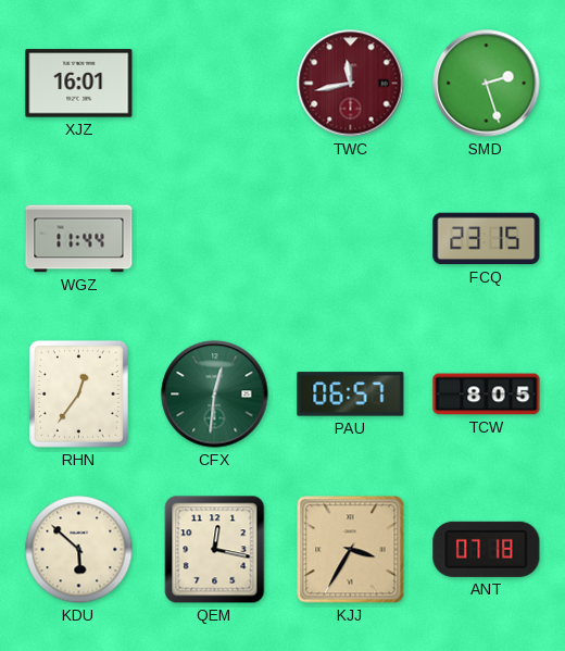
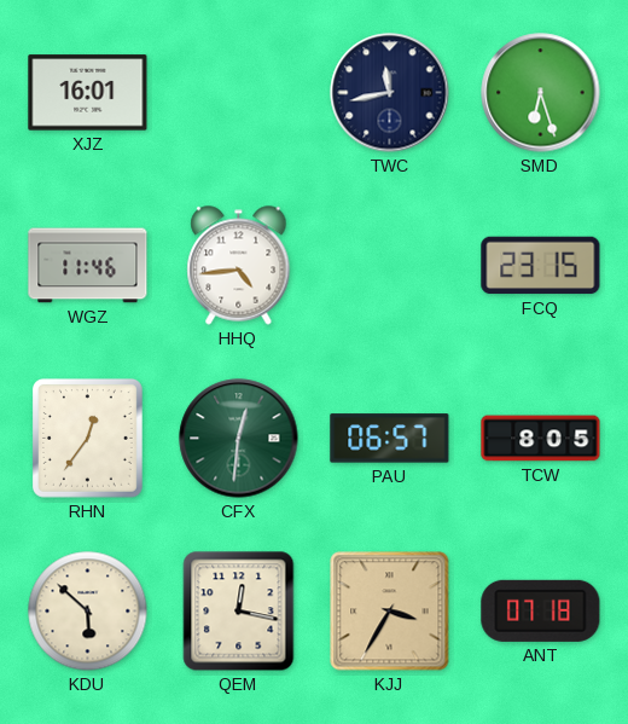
TWC dial: burgundy -> navy
SMD: 2:27 -> 6:27
WGZ: 11:44 -> 11:46
HHQ: none -> 4:44
